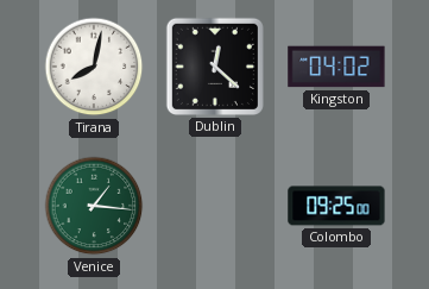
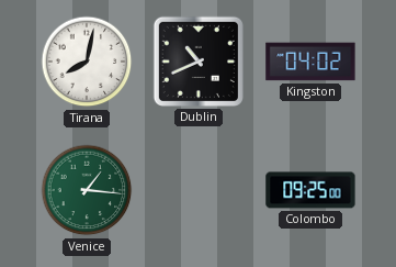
Dublin: 12:22 -> 10:41
